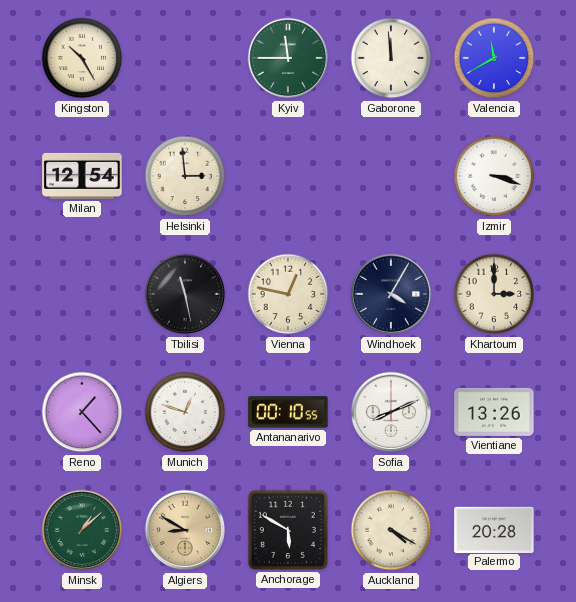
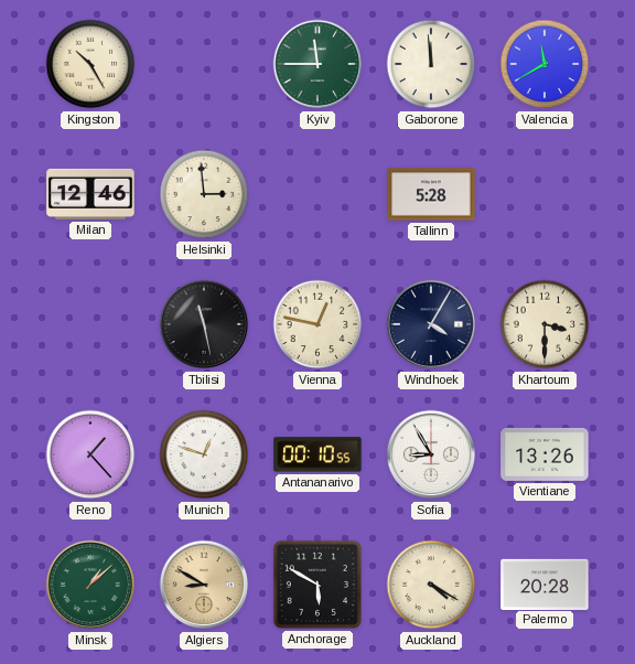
Milan: 12:54 -> 12:46
Tallinn: none -> 5:28
Izmir: 3:18 -> none
Khartoum: 3:00 -> 3:30
Sofia: 8:11 -> 8:55
